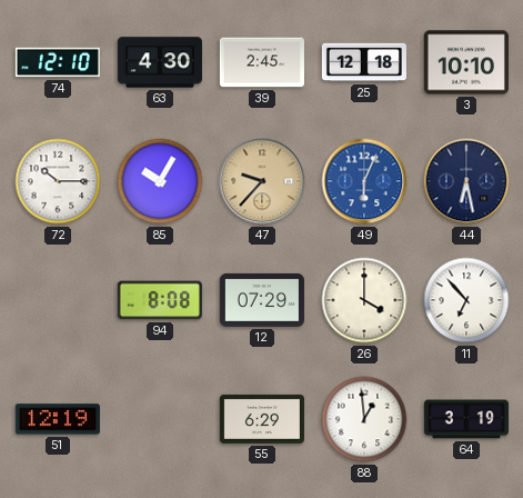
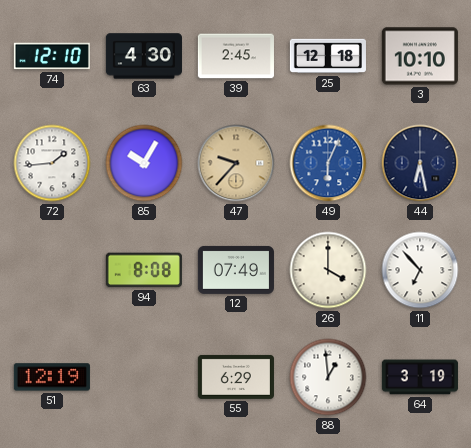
72: 10:15 -> 1:44
12: 07:29 -> 07:49
